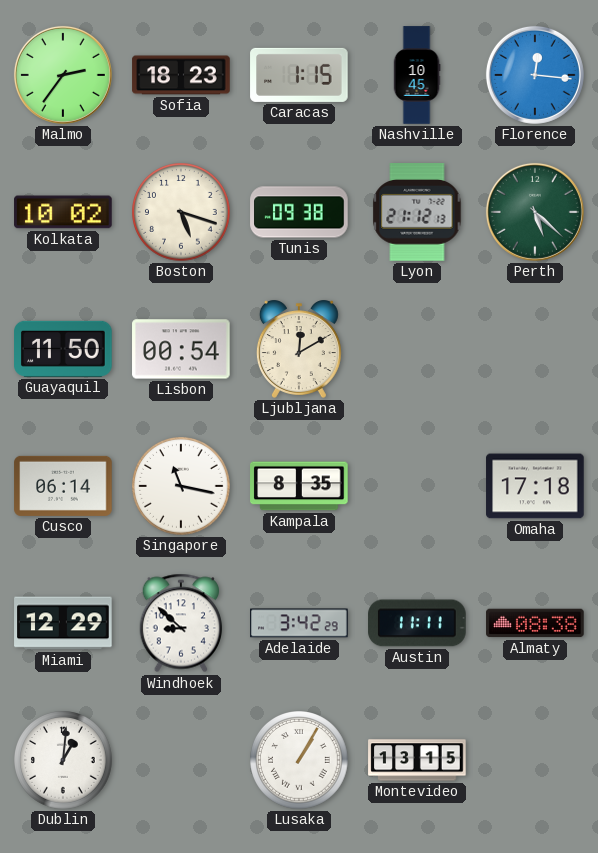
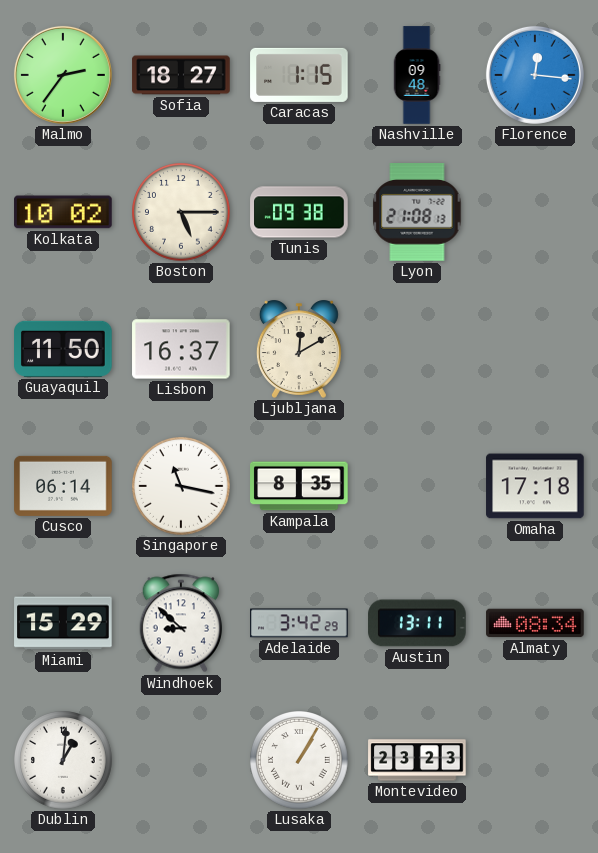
Sofia: 18:23 -> 18:27
Nashville: 10:45 -> 09:48
Boston: 5:18 -> 5:15
Lyon: 21:12 -> 21:08
Perth: 5:22 -> none
Lisbon: 00:54 -> 16:37
Miami: 12:29 -> 15:29
Austin: 11:11 -> 13:11
Almaty: 08:38 -> 08:34
Montevideo: 13:15 -> 23:23
